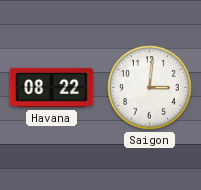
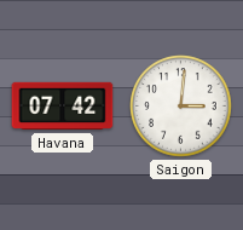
Havana: 08:22 -> 07:42
